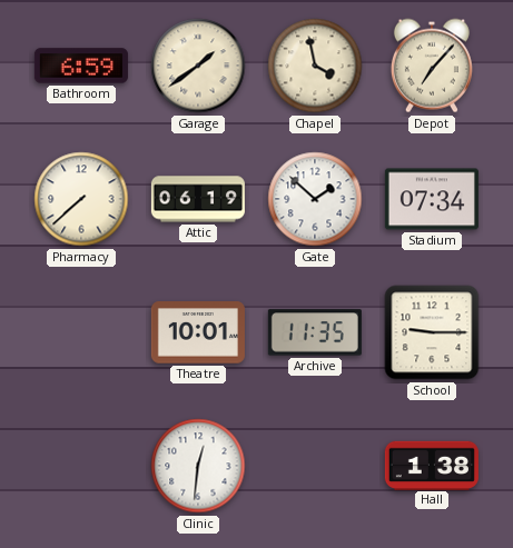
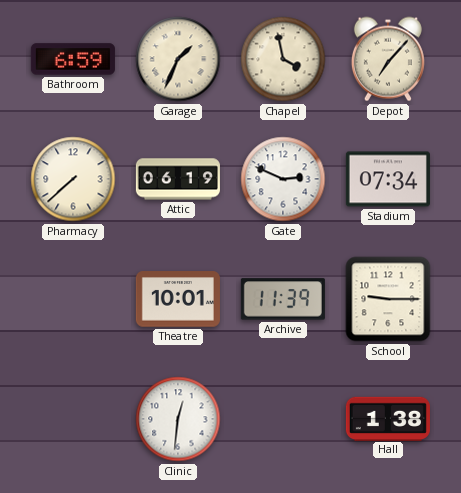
Garage: 1:39 -> 1:34
Gate: 1:52 -> 2:49
Archive: 11:35 -> 11:39
